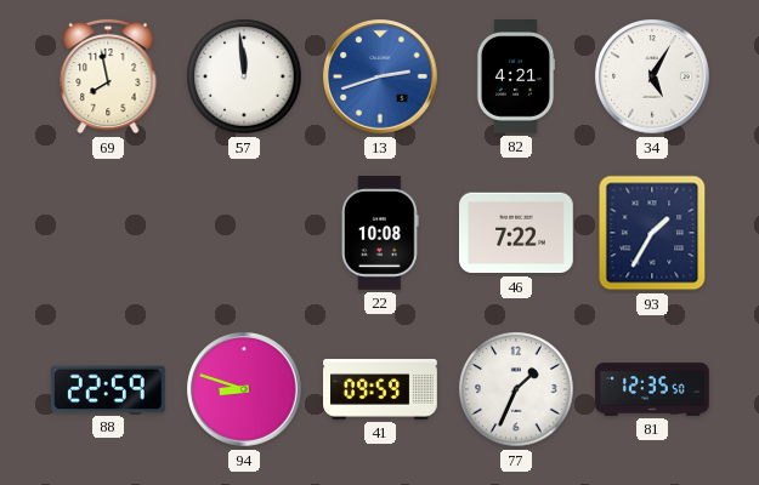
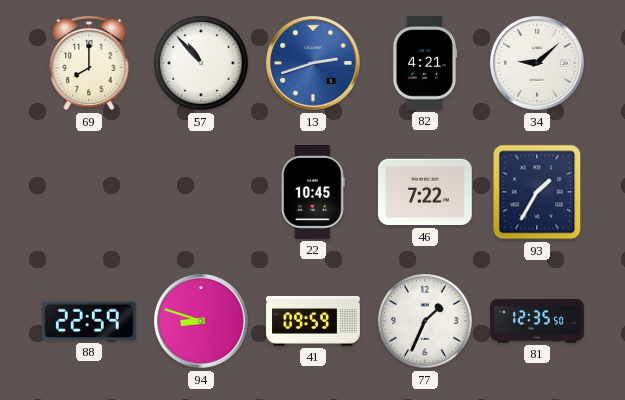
69: 7:58 -> 8:00
57: 11:59 -> 10:53
34: 5:05 -> 9:08
22: 10:08 -> 10:45
